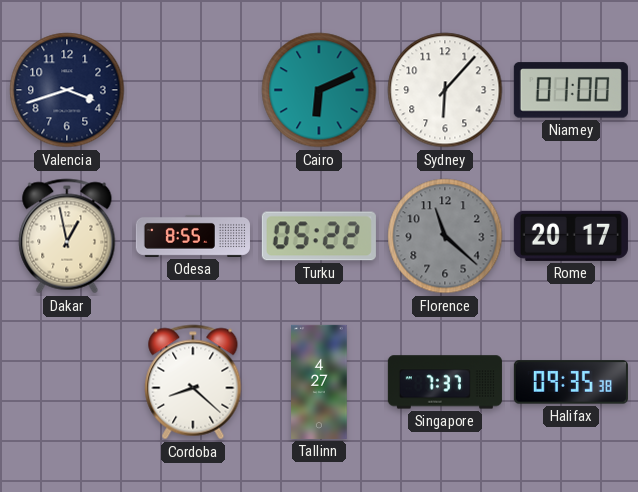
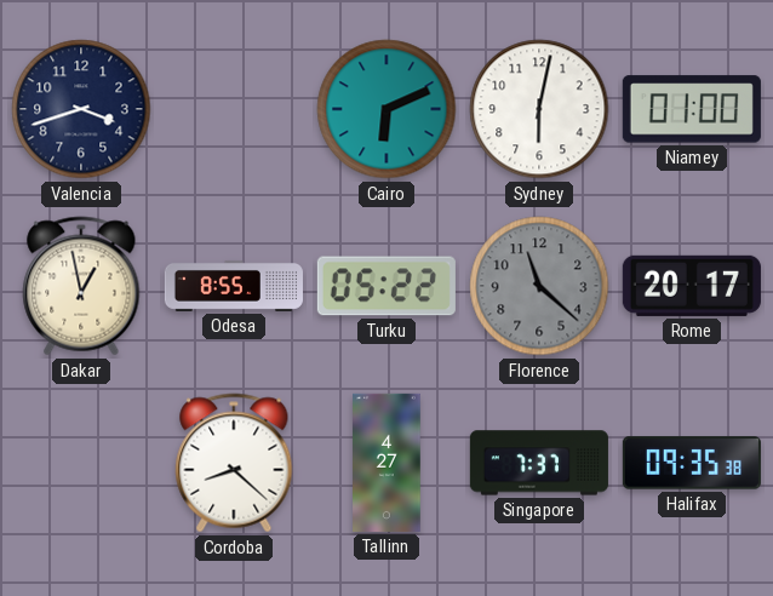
Sydney: 6:07 -> 6:02
